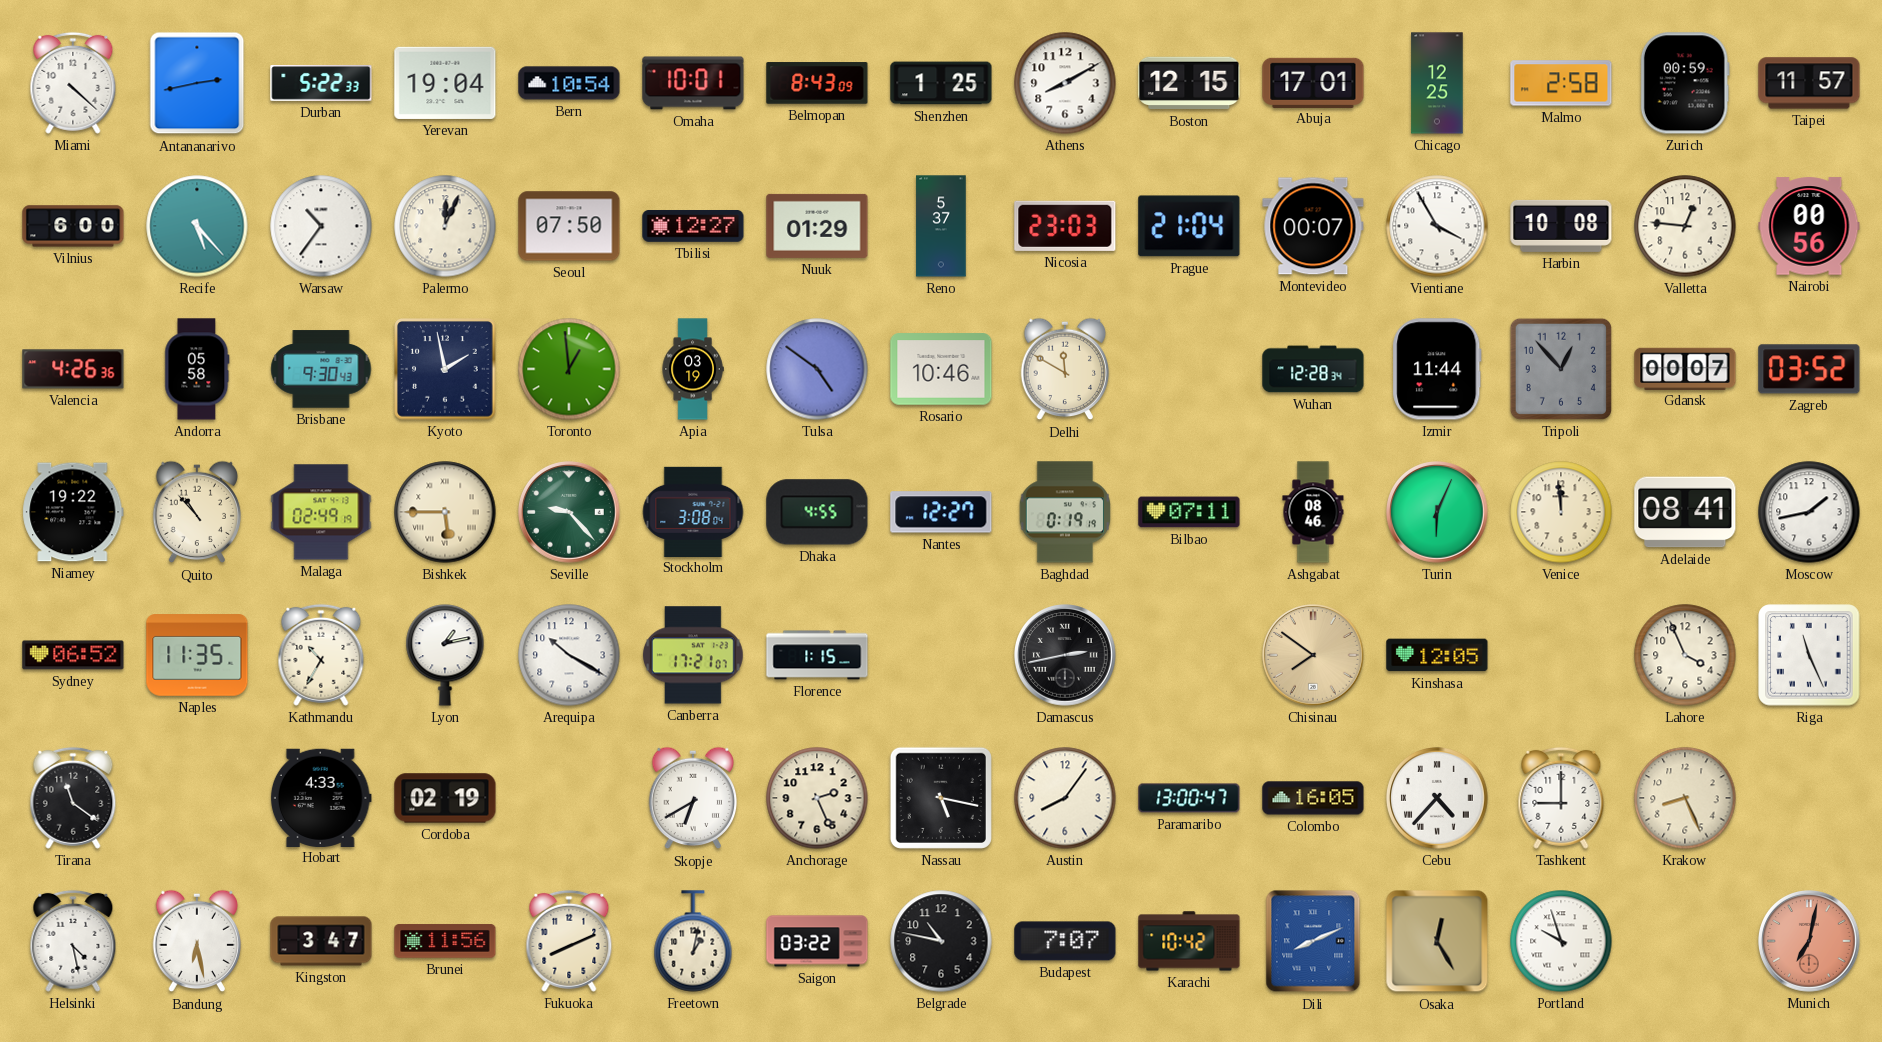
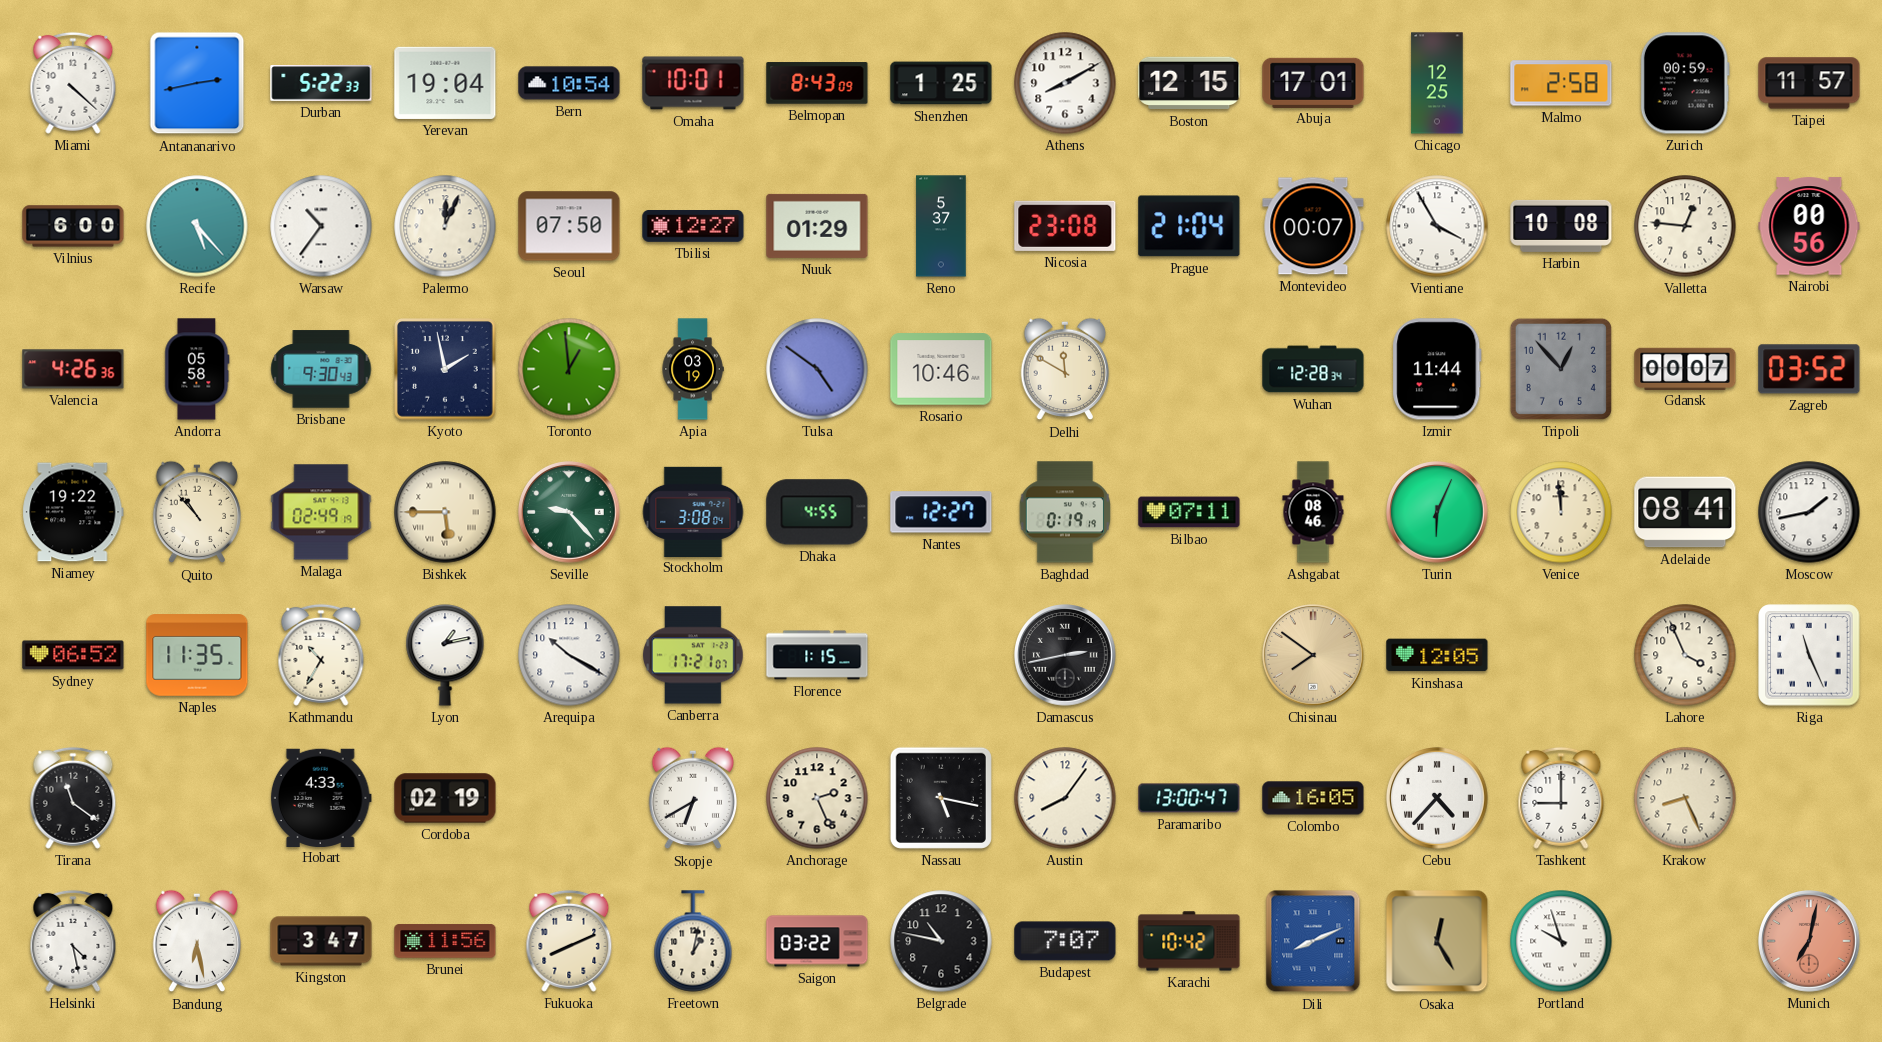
Nicosia: 23:03 -> 23:08
